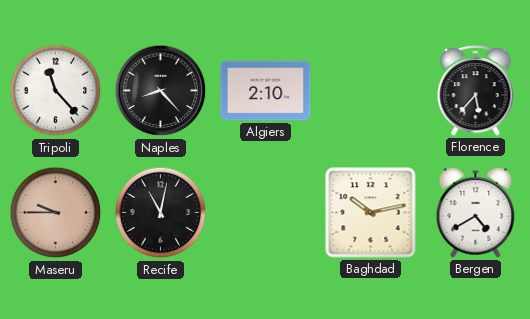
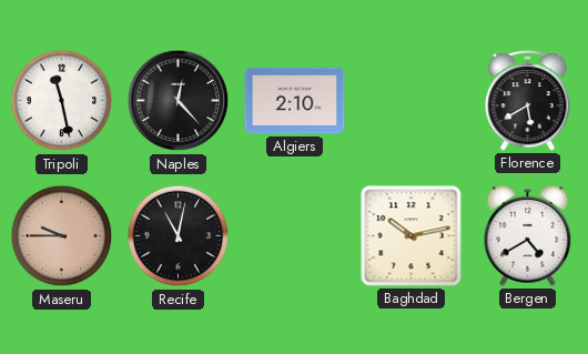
Tripoli: 11:23 -> 11:28
Naples: 8:23 -> 12:23
Florence: 5:37 -> 5:40
